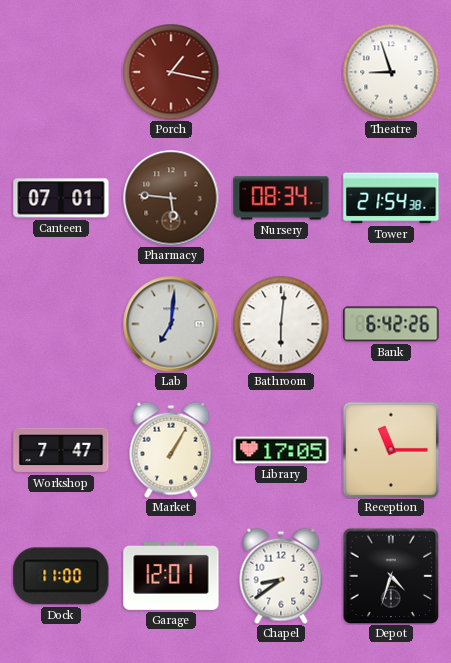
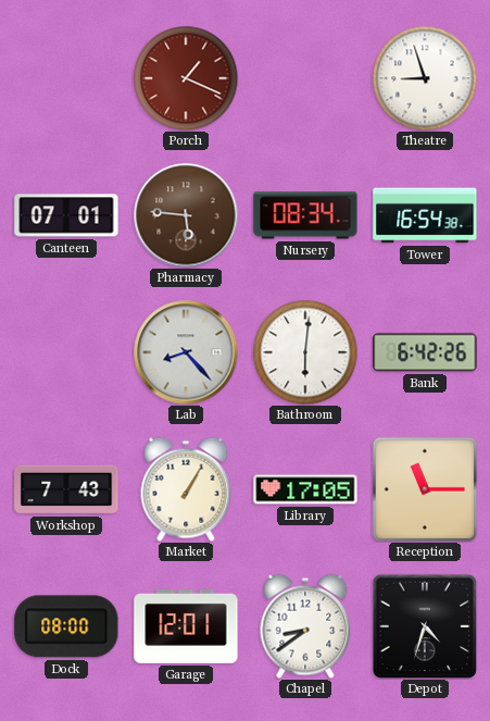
Porch: 1:17 -> 1:19
Tower: 21:54 -> 16:54
Lab: 7:01 -> 8:23
Workshop: 7:47 -> 7:43
Dock: 11:00 -> 08:00
